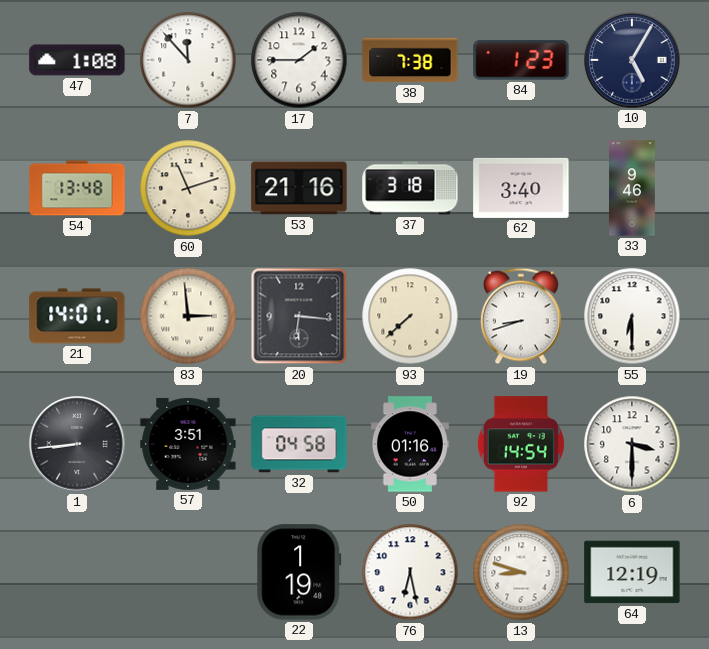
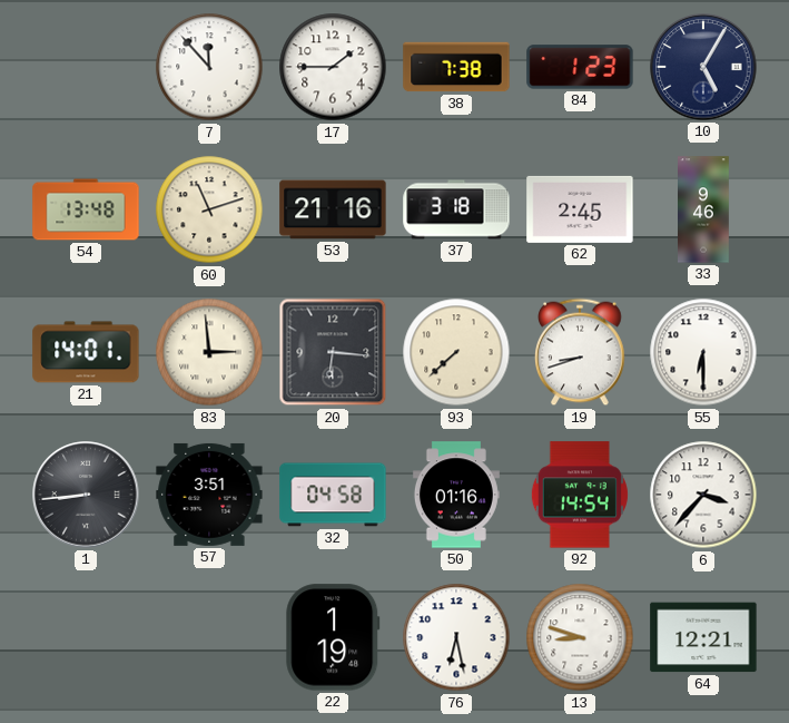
47: 1:08 -> none
62: 3:40 -> 2:45
6: 3:30 -> 3:37
64: 12:19 -> 12:21
